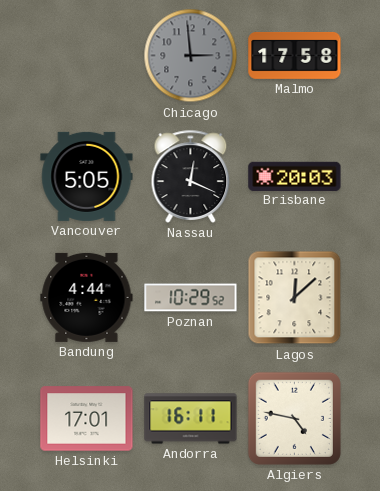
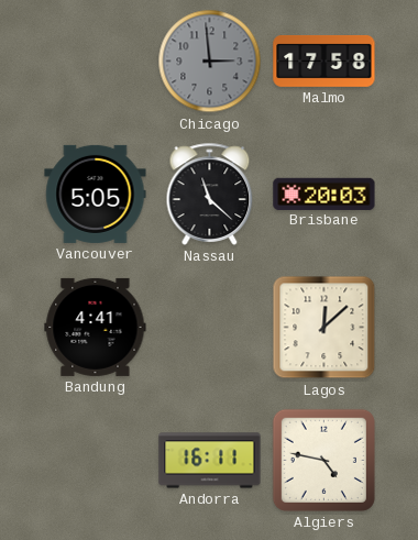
Nassau: 12:19 -> 11:22
Bandung: 4:44 -> 4:41
Poznan: 10:29 -> none
Helsinki: 17:01 -> none
